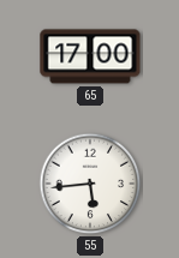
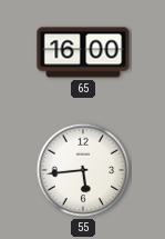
65: 17:00 -> 16:00
